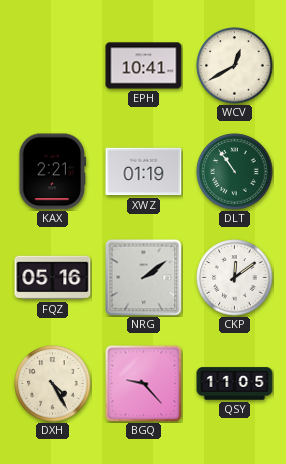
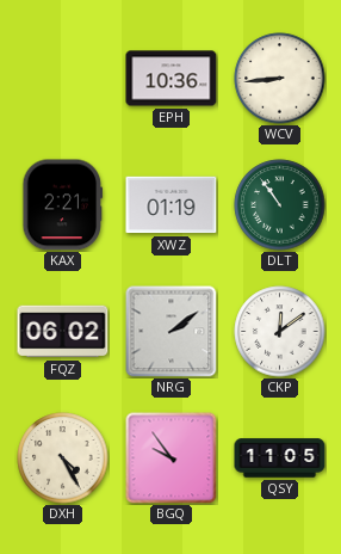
EPH: 10:41 -> 10:36
WCV: 12:40 -> 8:44
FQZ: 05:16 -> 06:02
BGQ: 9:23 -> 9:54
